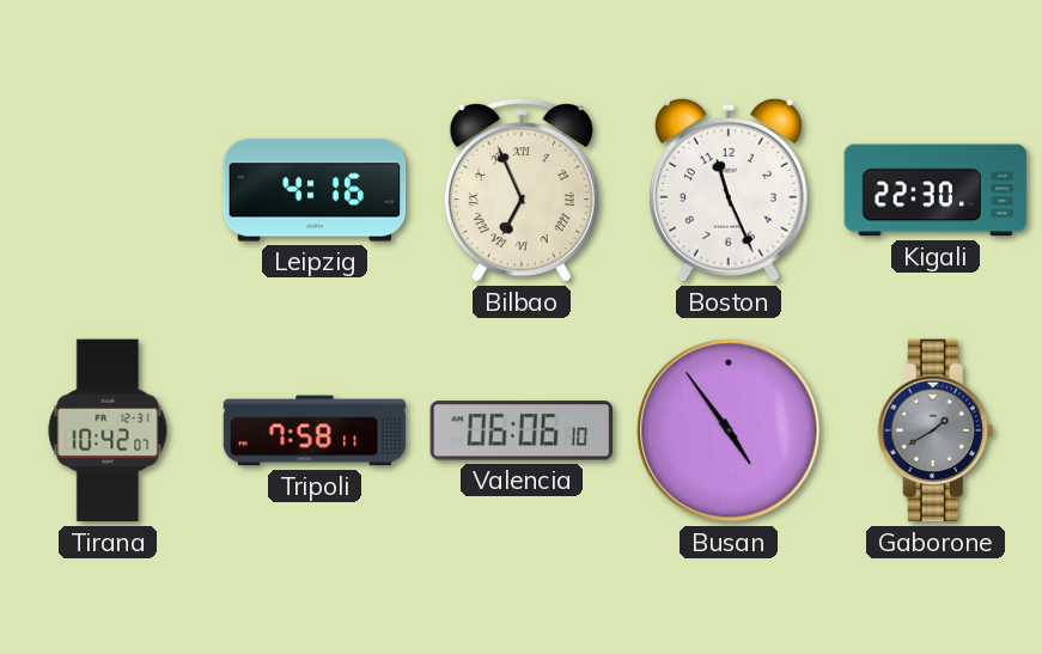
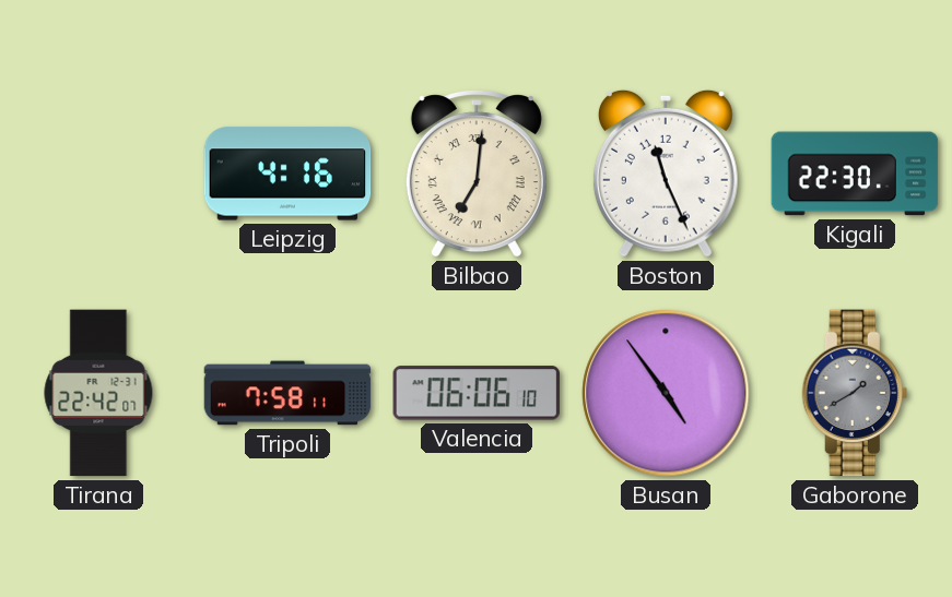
Bilbao: 6:56 -> 7:01
Tirana: 10:42 -> 22:42
